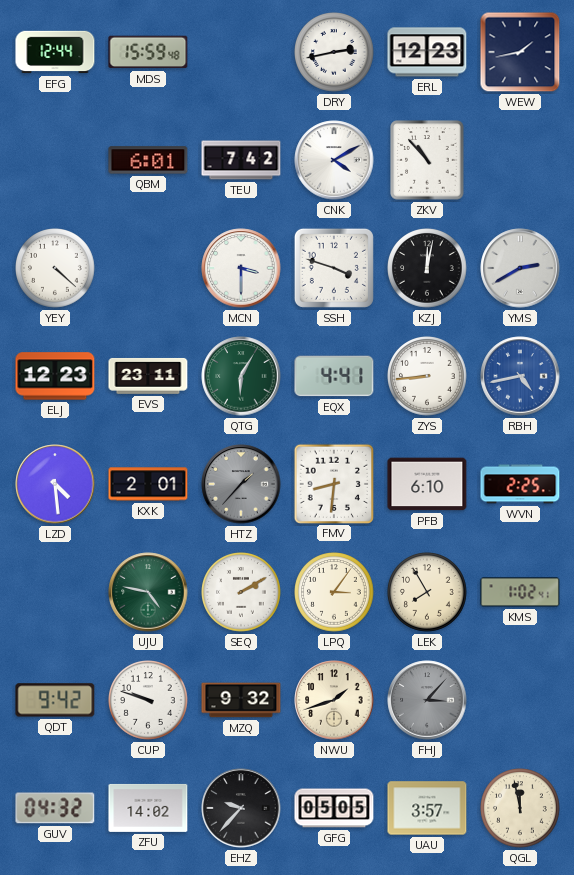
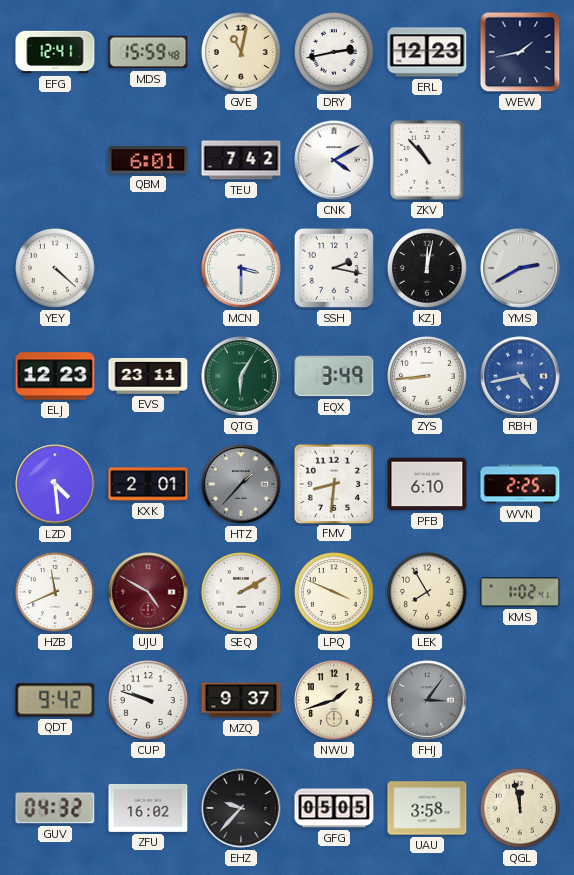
EFG: 12:44 -> 12:41
GVE: none -> 11:02
SSH: 3:48 -> 2:17
EQX: 4:41 -> 3:49
HZB: none -> 11:41
UJU: 4:47 -> 4:50
UJU dial: green -> burgundy
LPQ: 3:06 -> 3:49
MZQ: 9:32 -> 9:37
FHJ: 3:07 -> 3:06
ZFU: 14:02 -> 16:02
UAU: 3:57 -> 3:58
